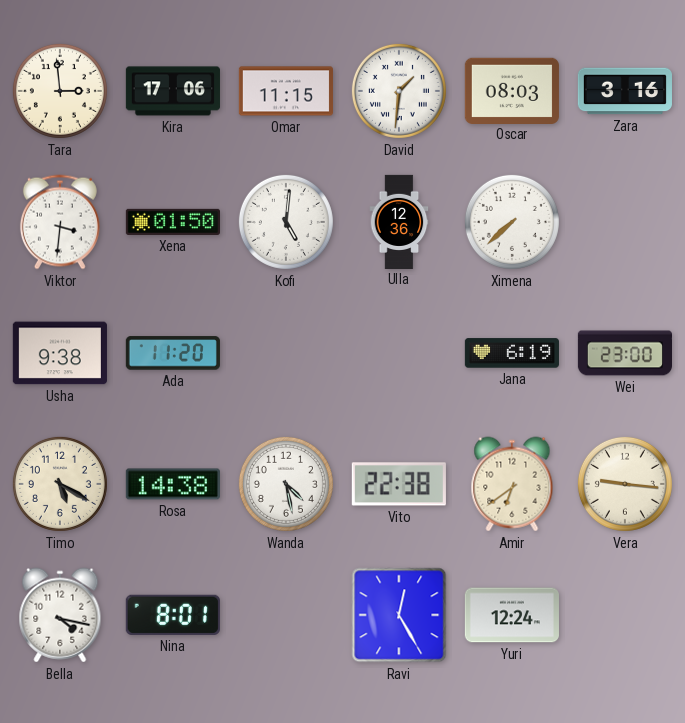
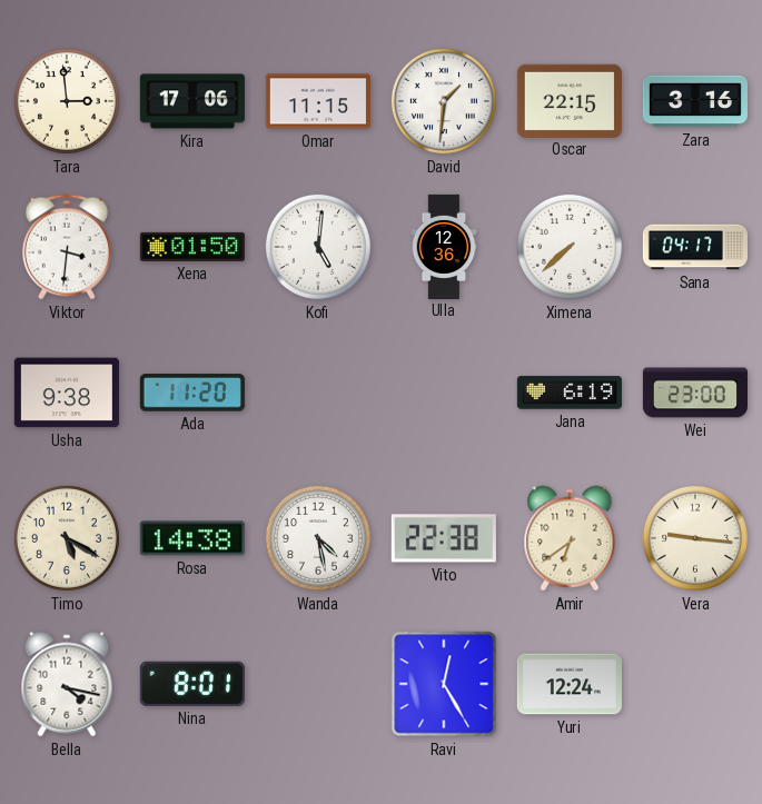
Oscar: 08:03 -> 22:15
Sana: none -> 04:17
